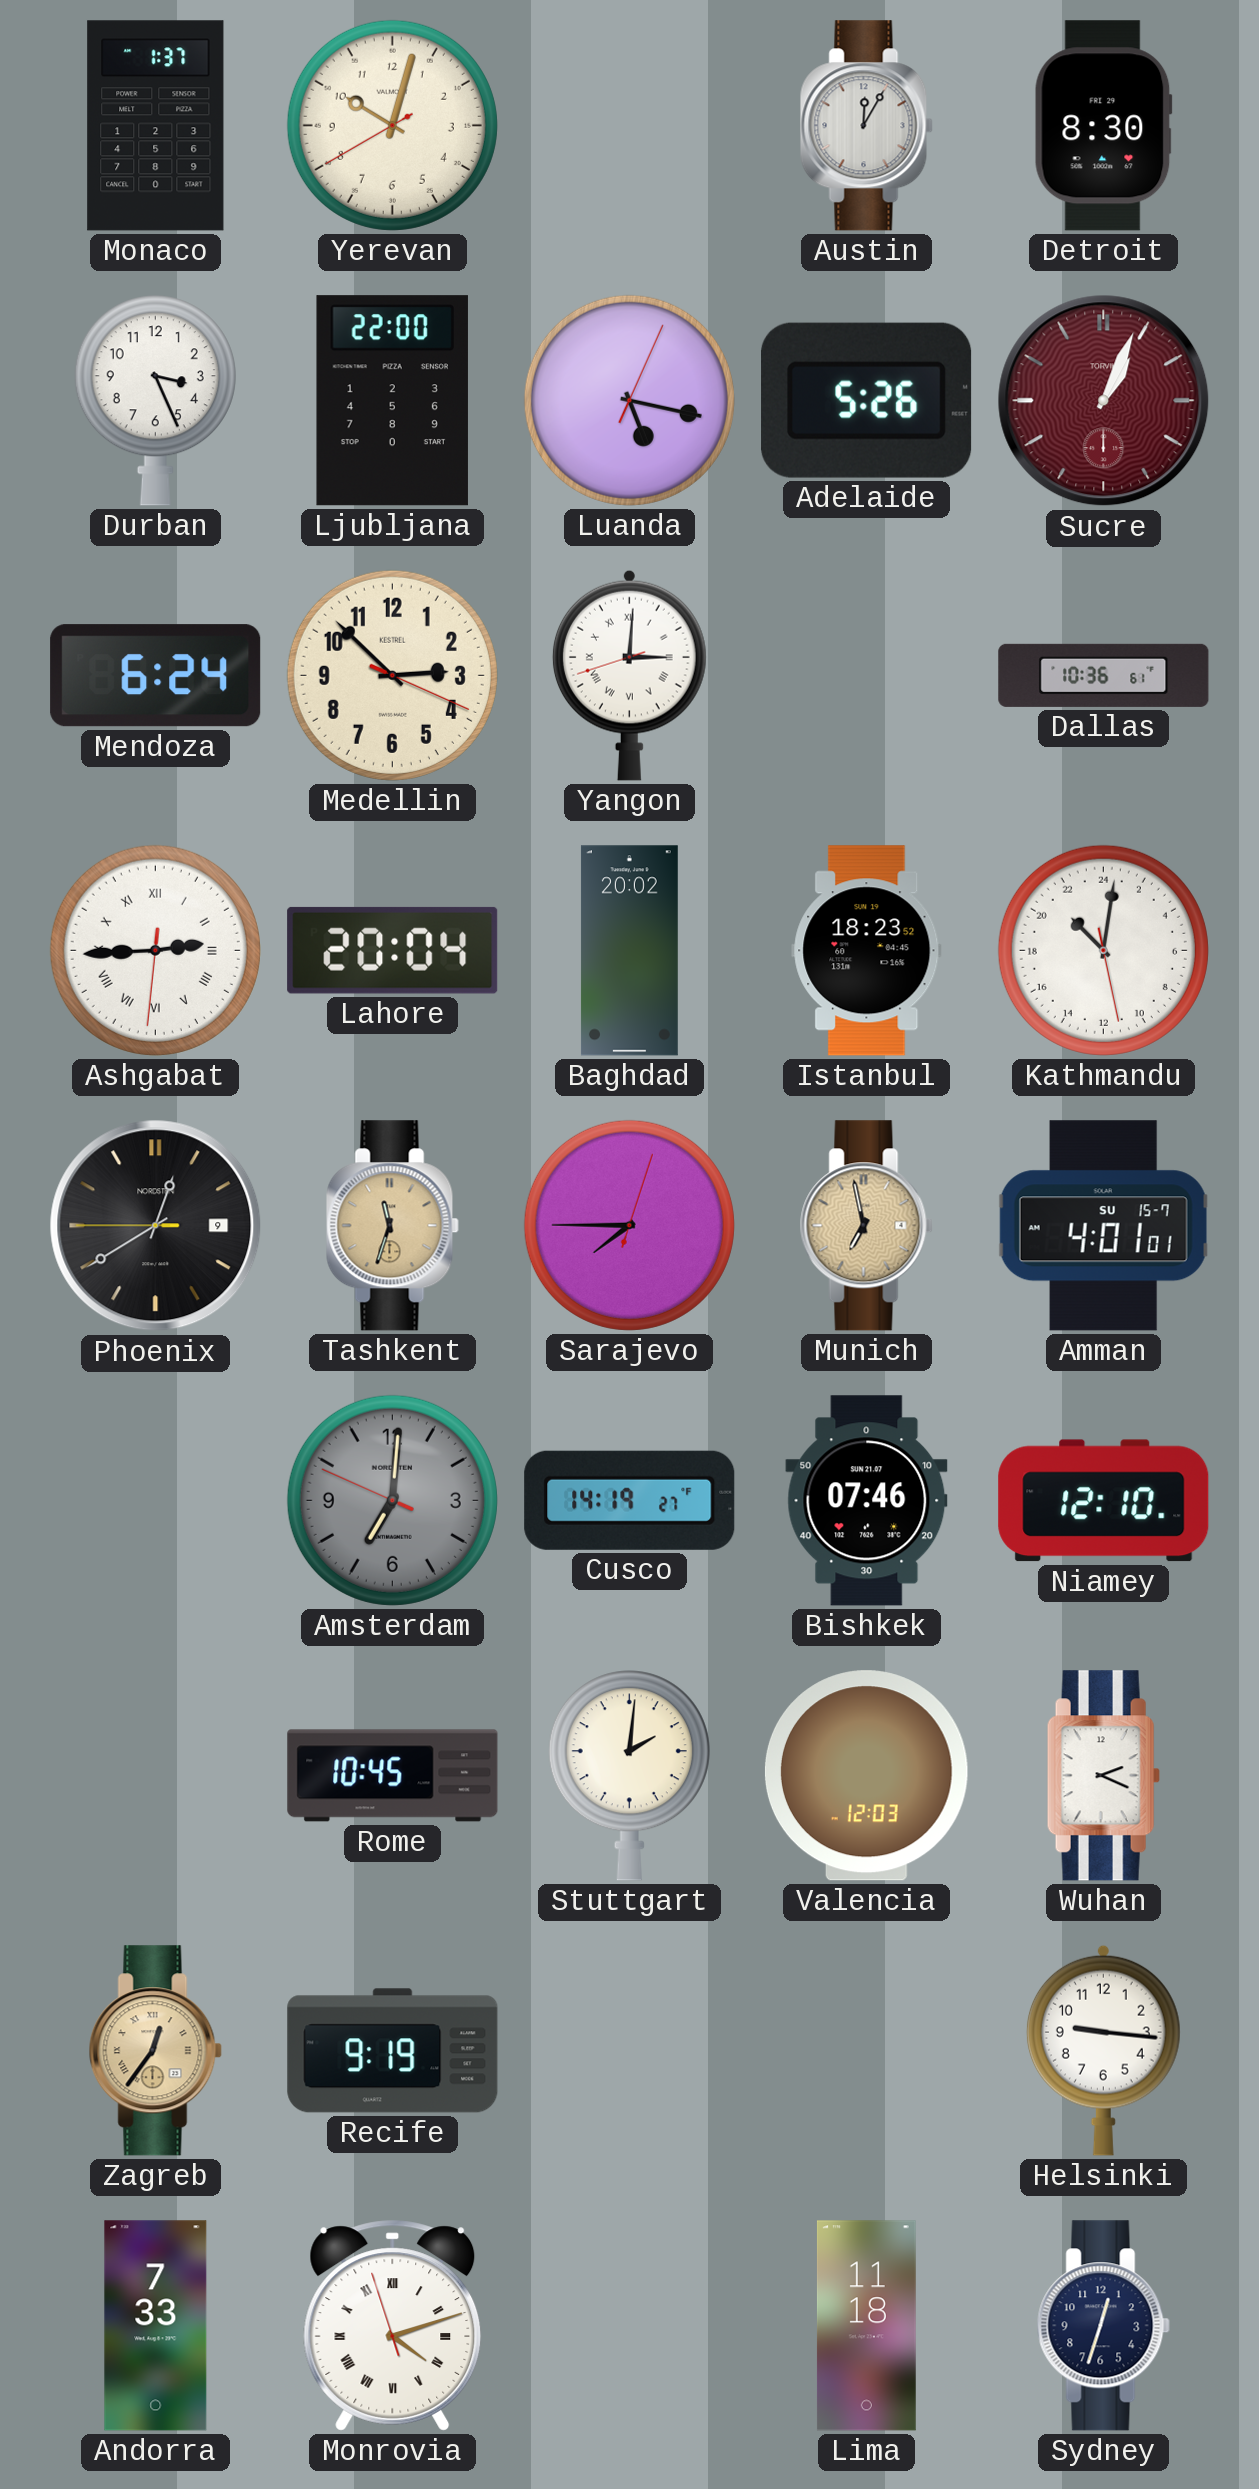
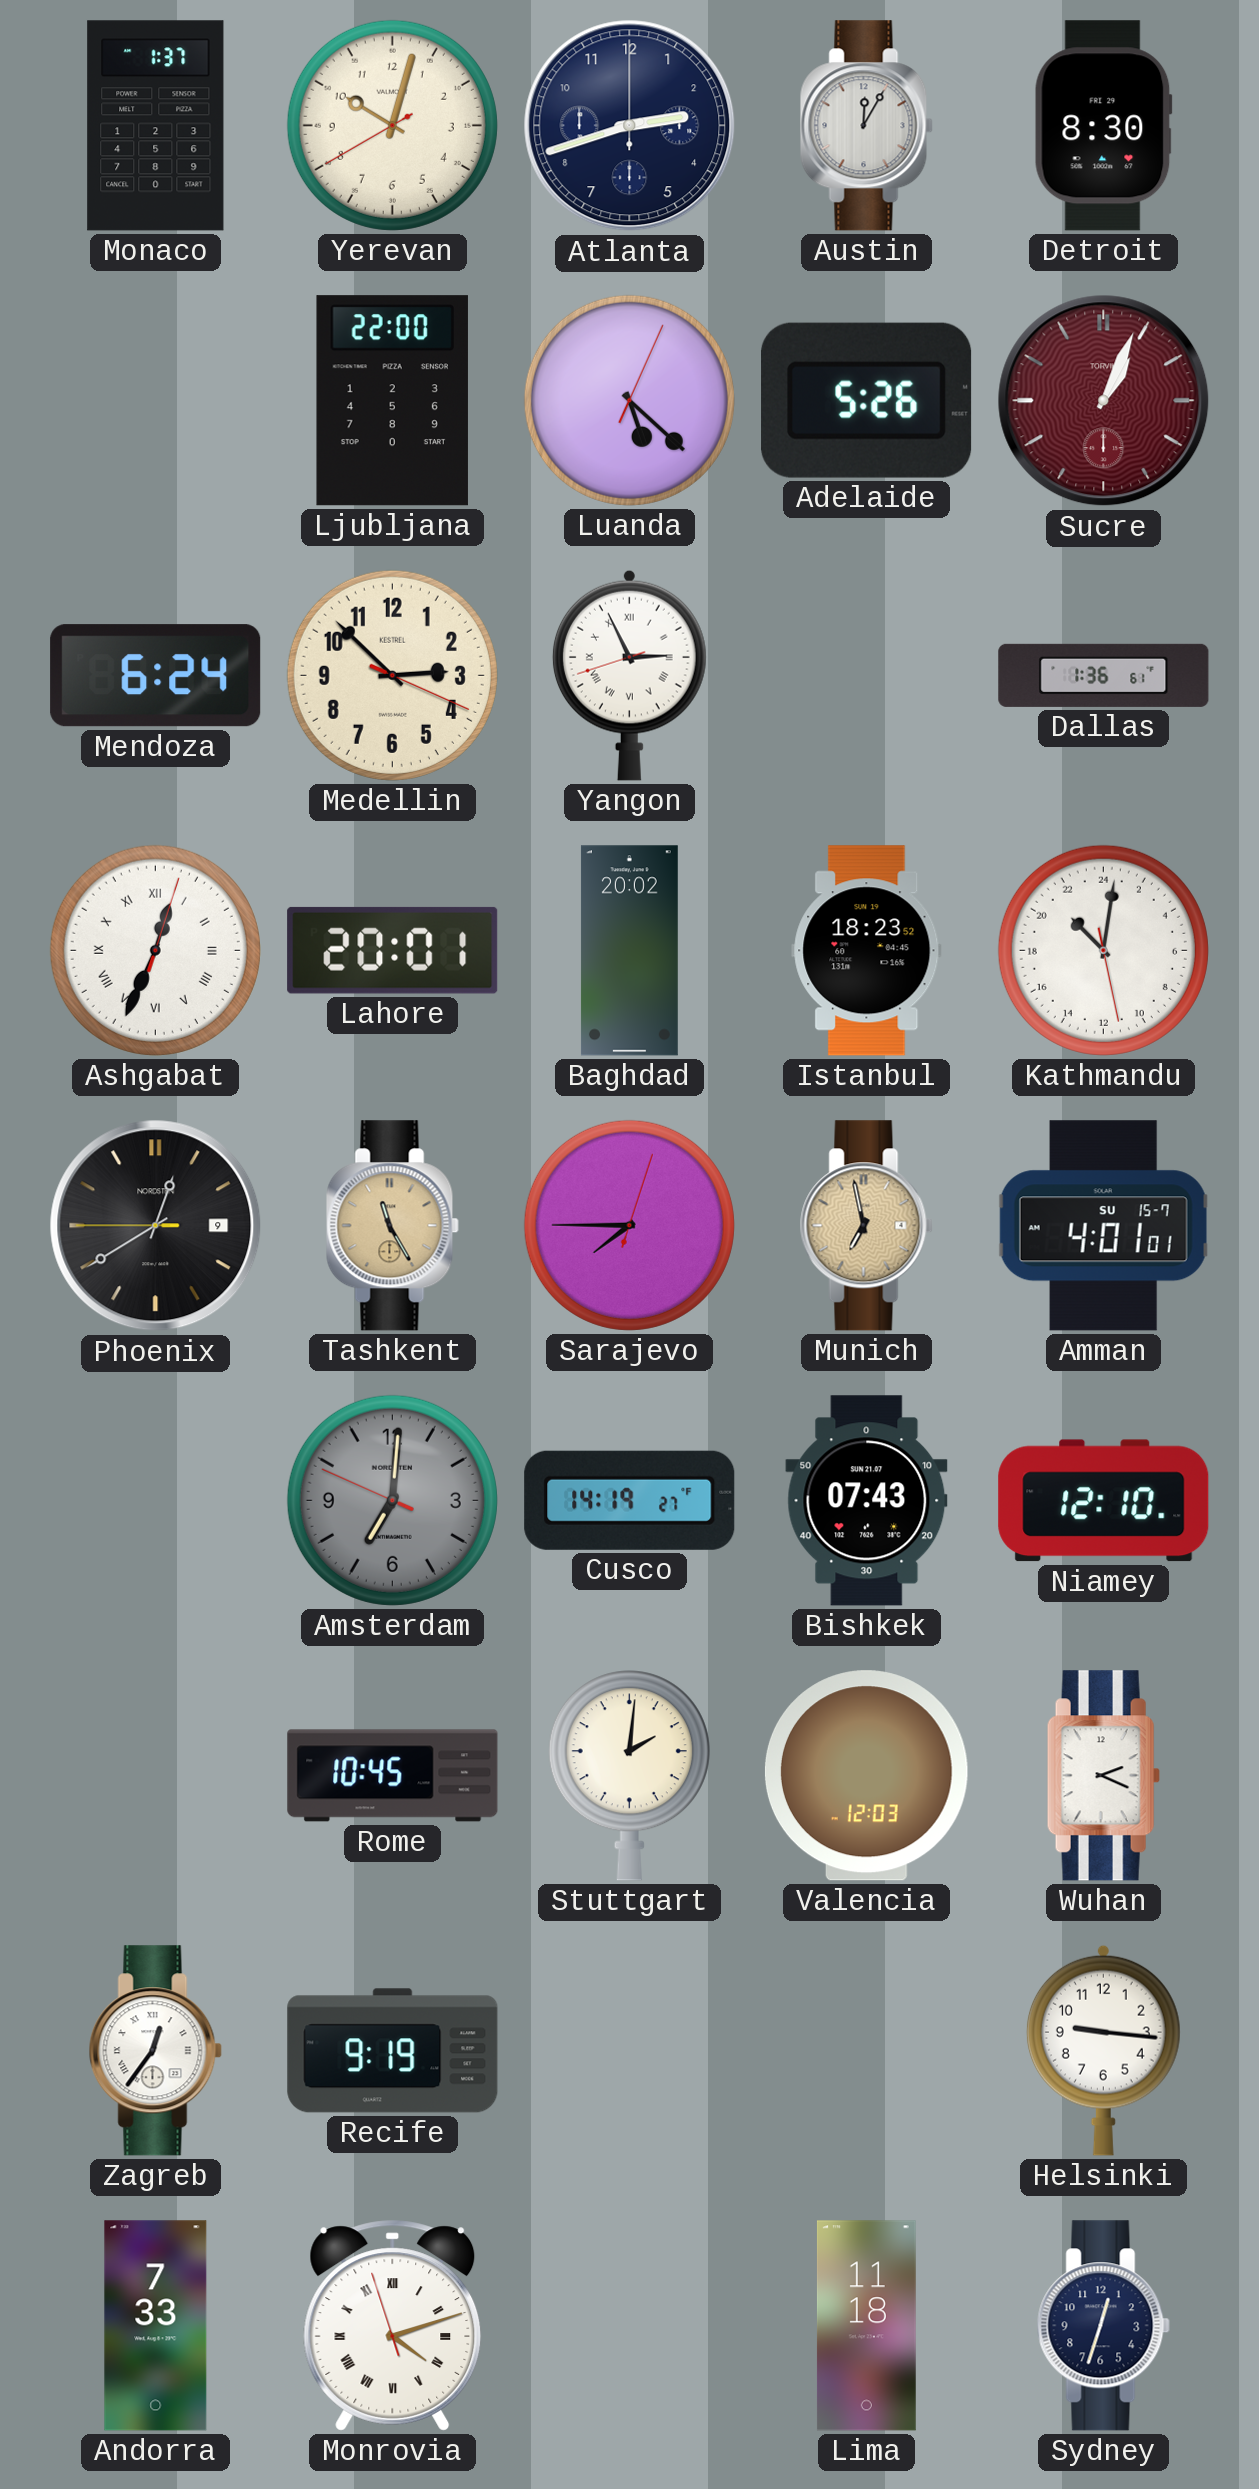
Atlanta: none -> 2:42
Durban: 3:26 -> none
Luanda: 5:17 -> 5:22
Yangon: 3:00 -> 2:55
Dallas: 10:36 -> 1:36
Ashgabat: 2:44 -> 12:34
Lahore: 20:04 -> 20:01
Tashkent: 11:33 -> 11:25
Bishkek: 07:46 -> 07:43
Zagreb dial: champagne -> white
